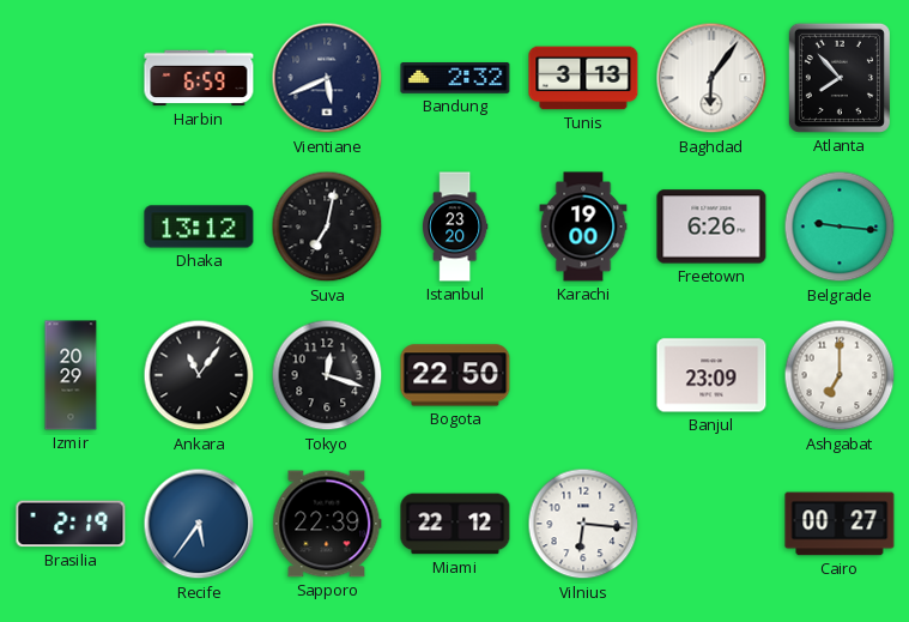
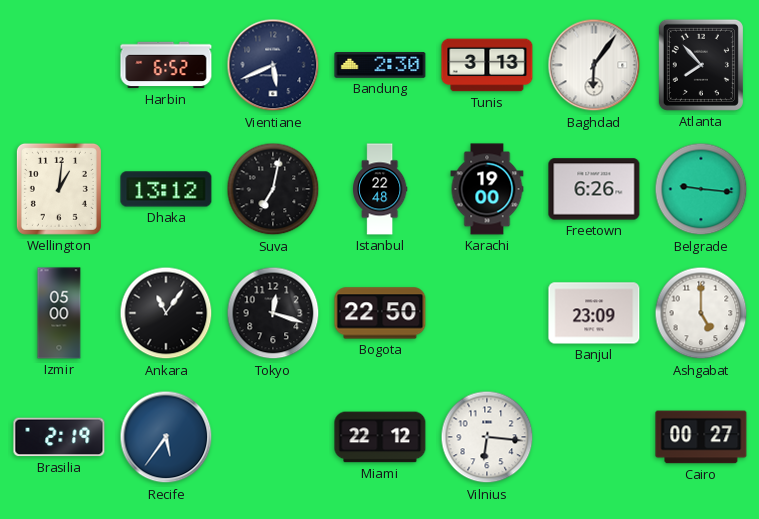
Harbin: 6:59 -> 6:52
Bandung: 2:32 -> 2:30
Wellington: none -> 1:01
Istanbul: 23:20 -> 22:48
Izmir: 20:29 -> 05:00
Ashgabat: 7:00 -> 5:00
Sapporo: 22:39 -> none
